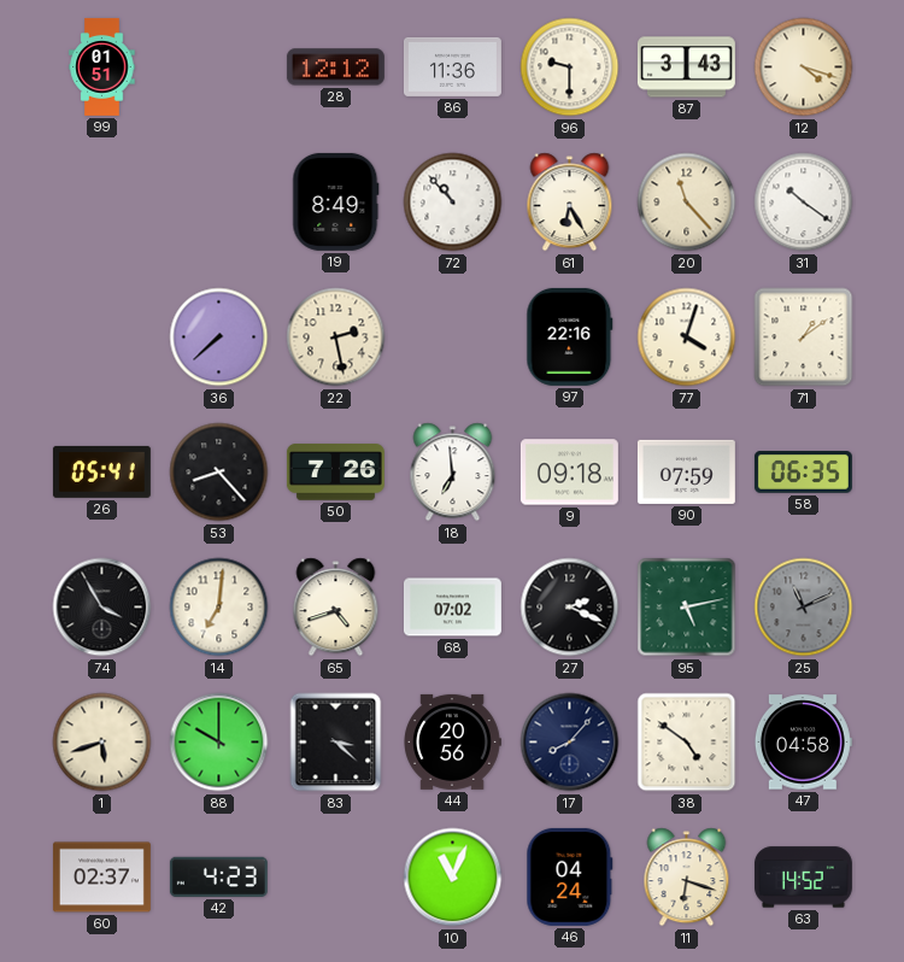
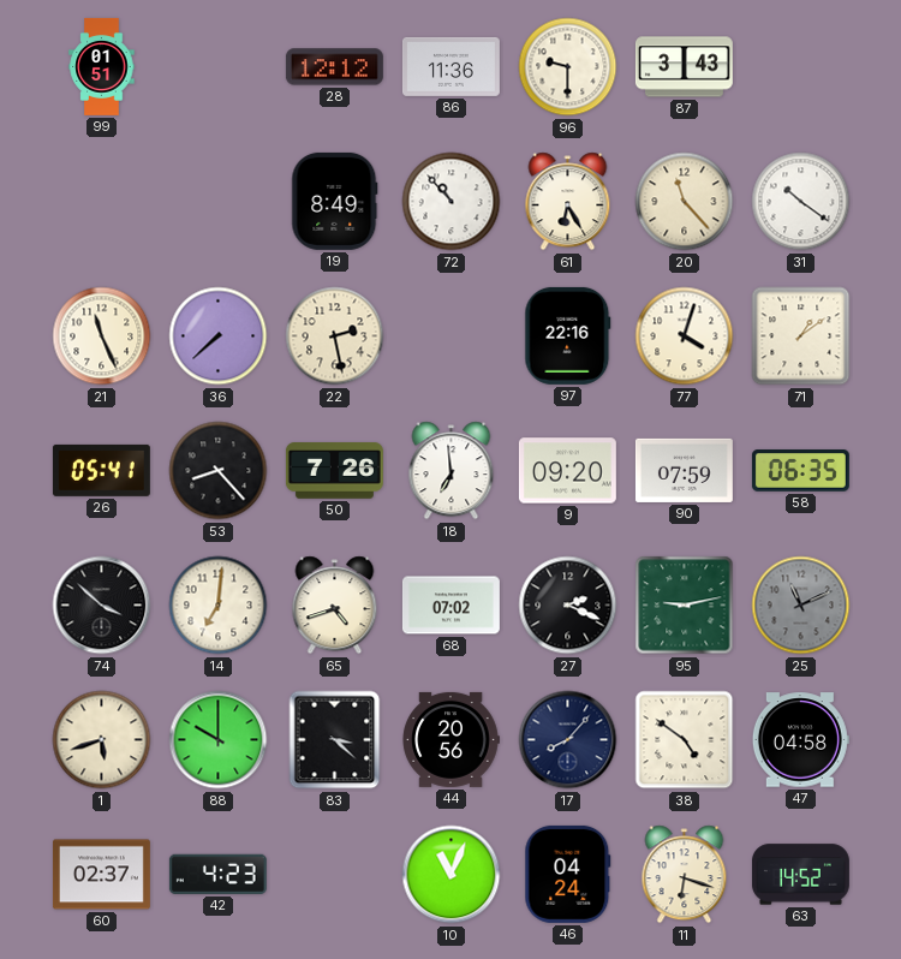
12: 4:18 -> none
21: none -> 11:26
9: 09:18 -> 09:20
74: 3:55 -> 3:52
95: 5:13 -> 9:13
